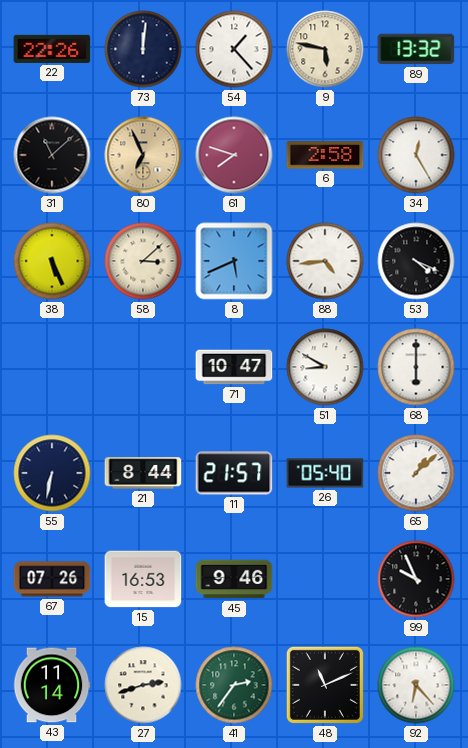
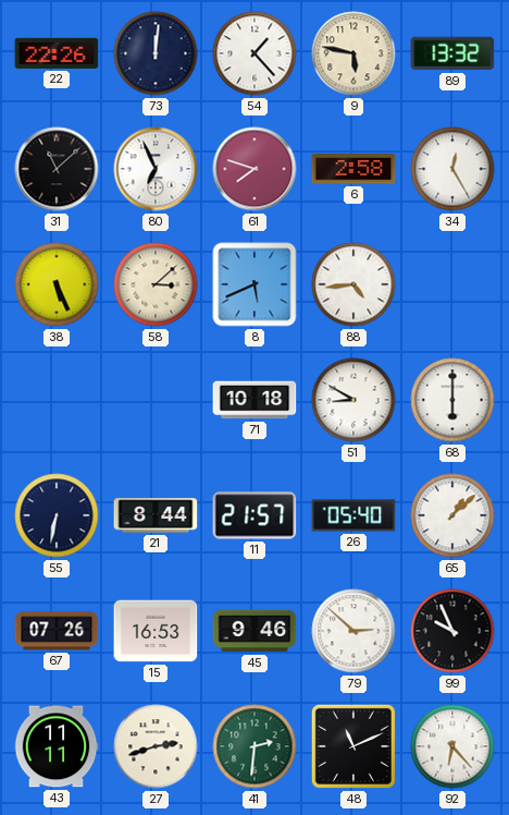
80 dial: champagne -> white
53: 4:19 -> none
71: 10:47 -> 10:18
79: none -> 2:52
43: 11:14 -> 11:11
41: 2:36 -> 2:31
